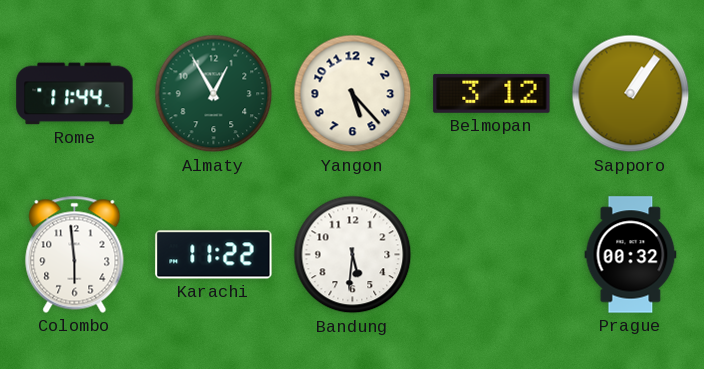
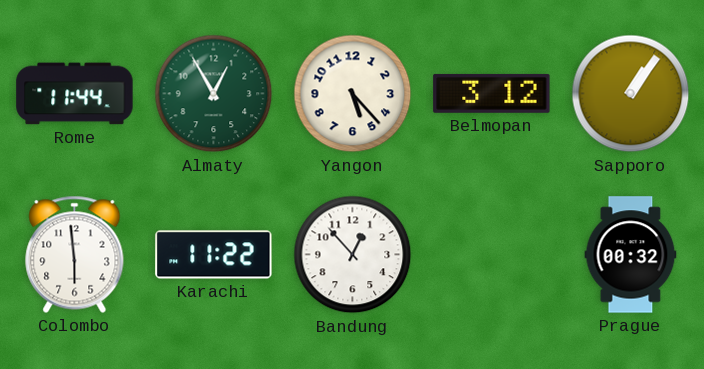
Bandung: 5:31 -> 12:53
